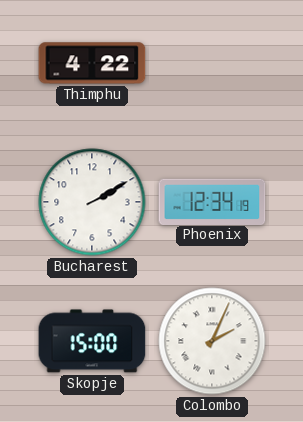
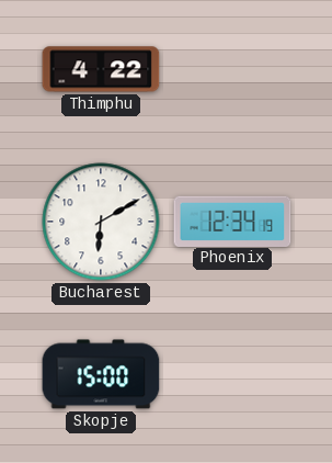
Bucharest: 2:10 -> 6:10
Colombo: 2:04 -> none
